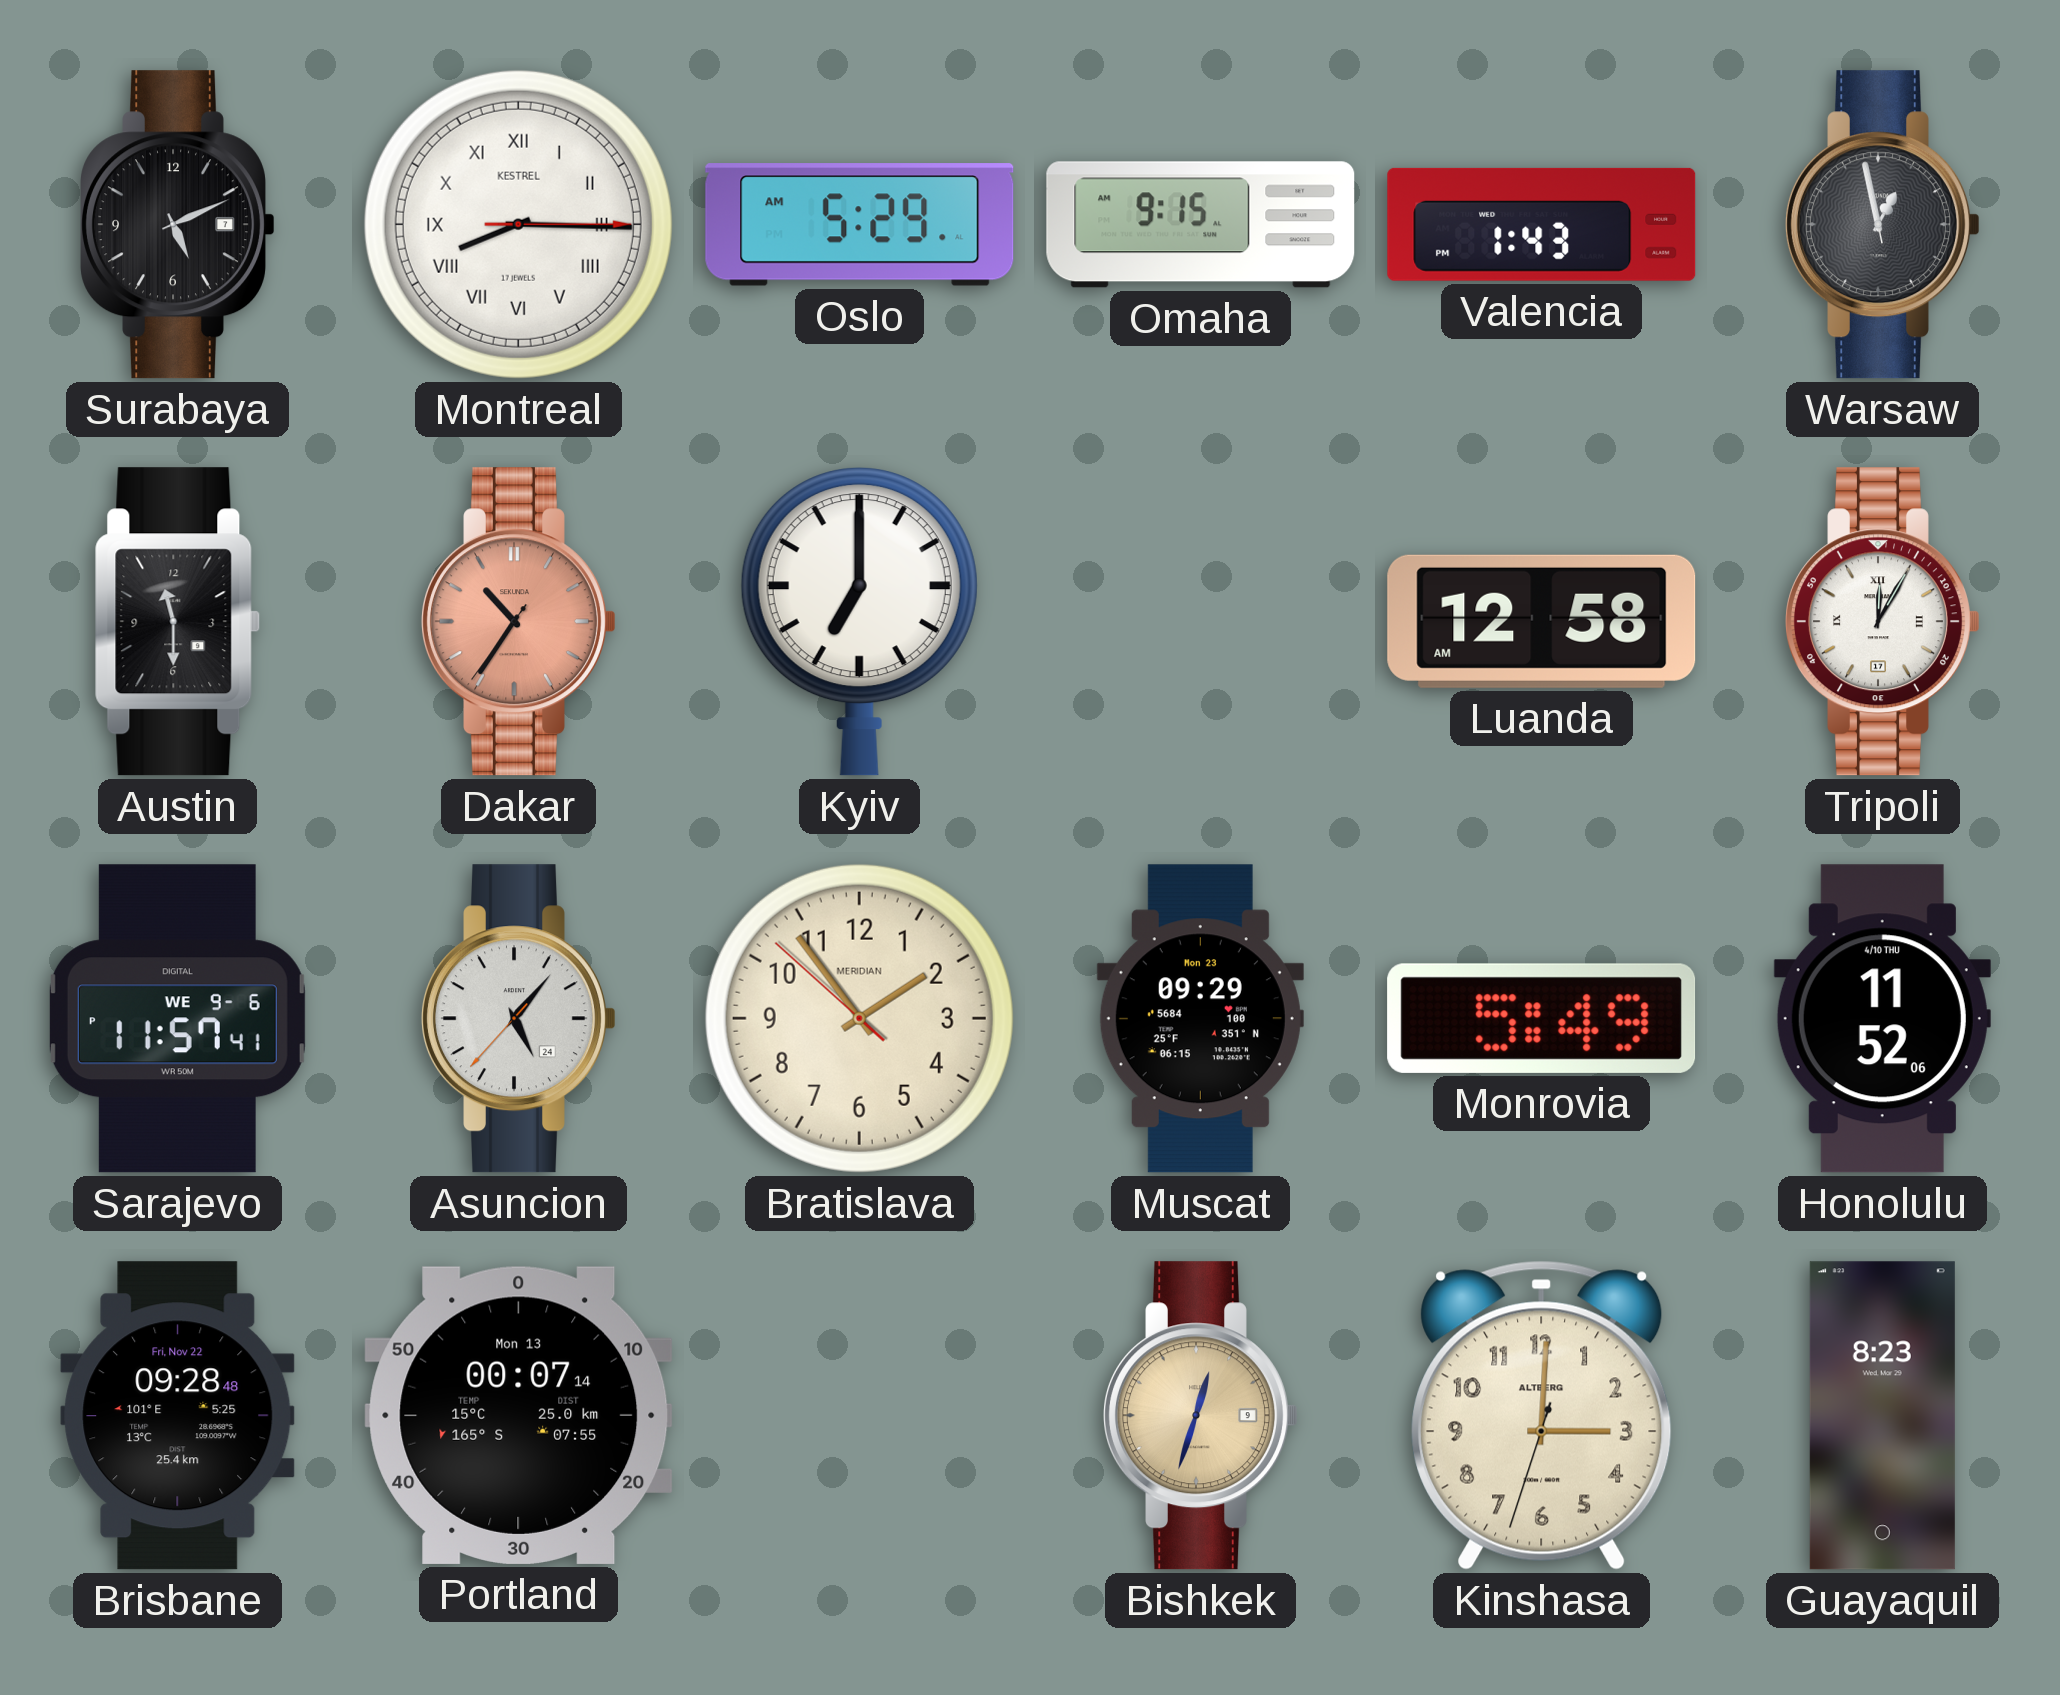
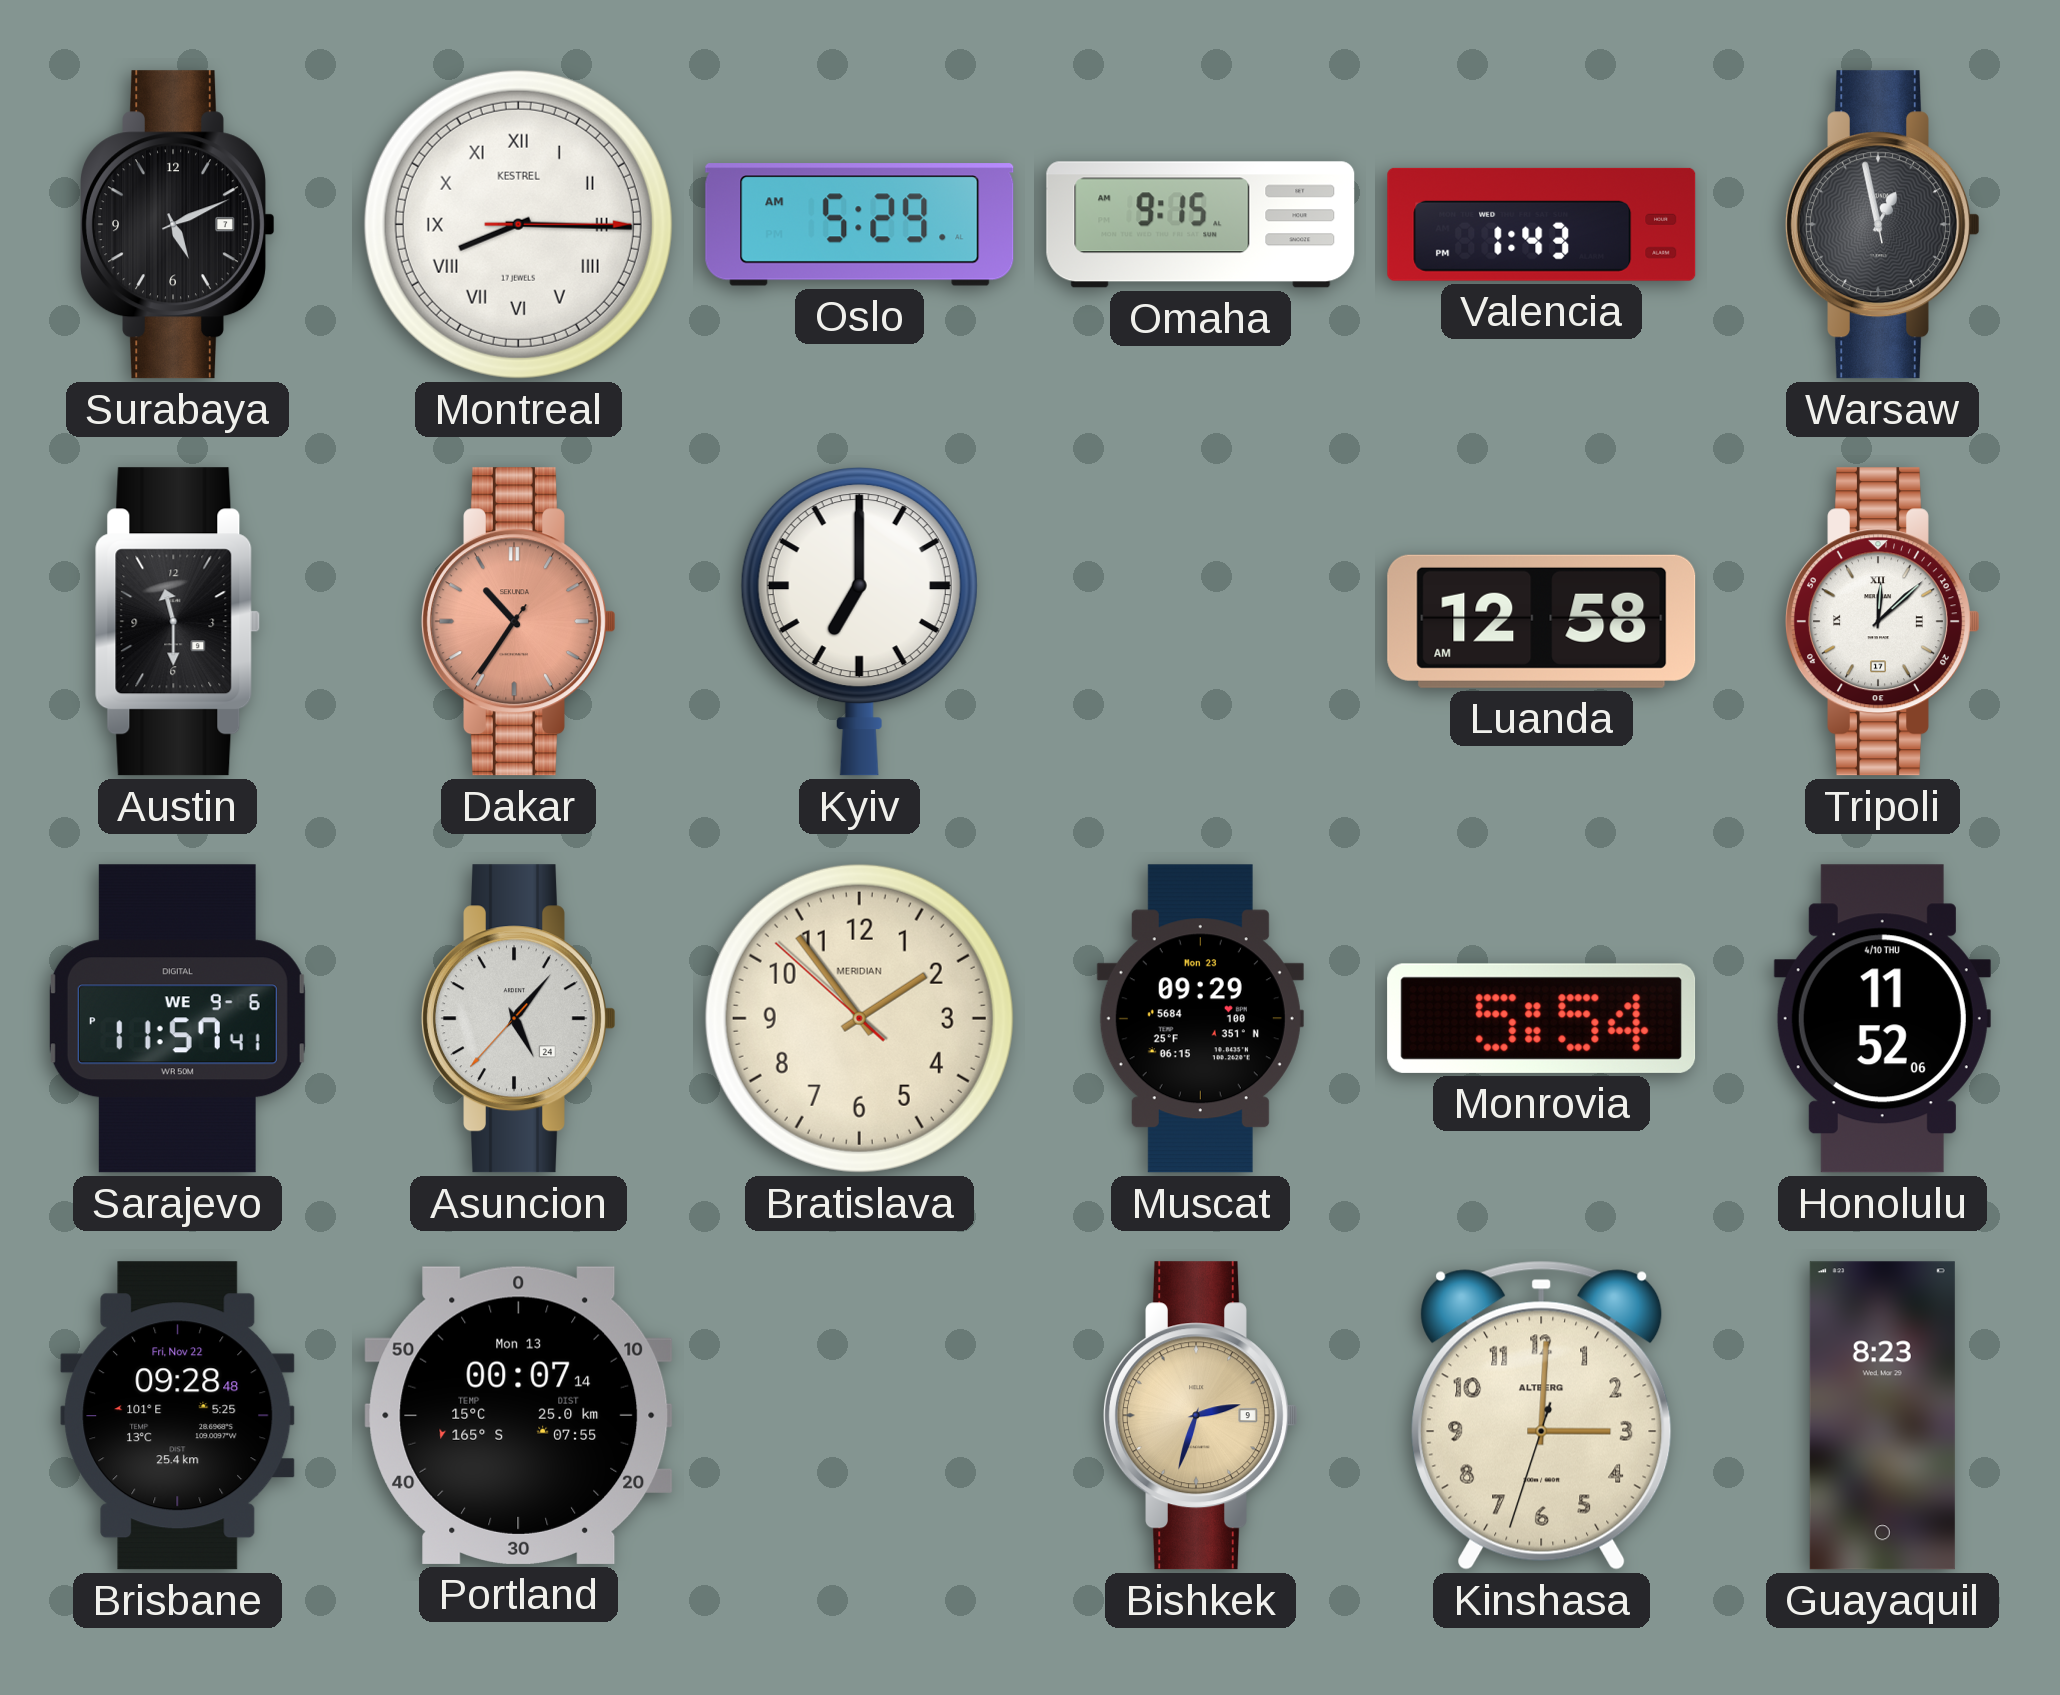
Tripoli: 12:05 -> 12:08
Monrovia: 5:49 -> 5:54
Bishkek: 12:33 -> 2:33
